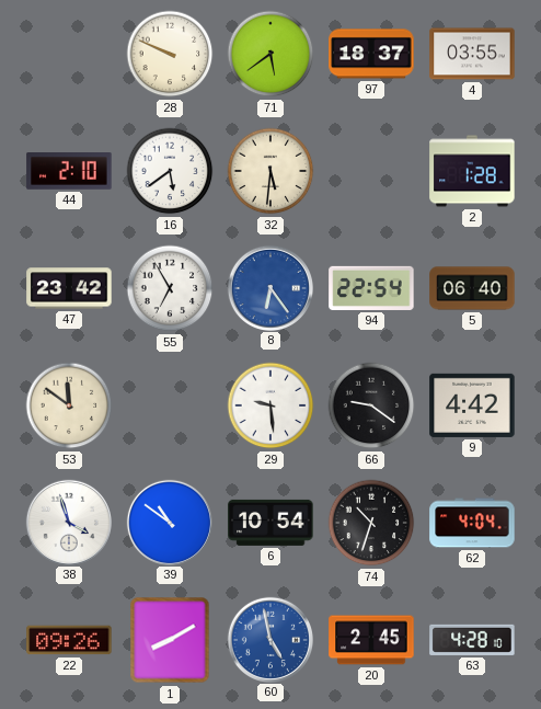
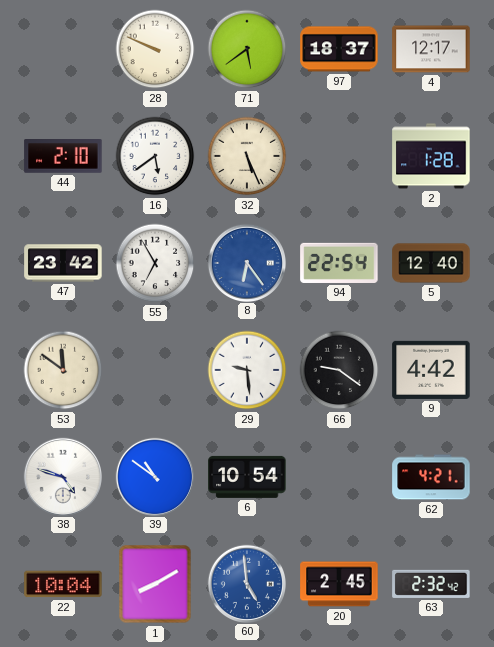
4: 03:55 -> 12:17
32: 5:31 -> 5:26
5: 06:40 -> 12:40
38: 3:57 -> 4:48
74: 10:33 -> none
62: 4:04 -> 4:21
22: 09:26 -> 10:04
60: 4:58 -> 4:59
63: 4:28 -> 2:32
